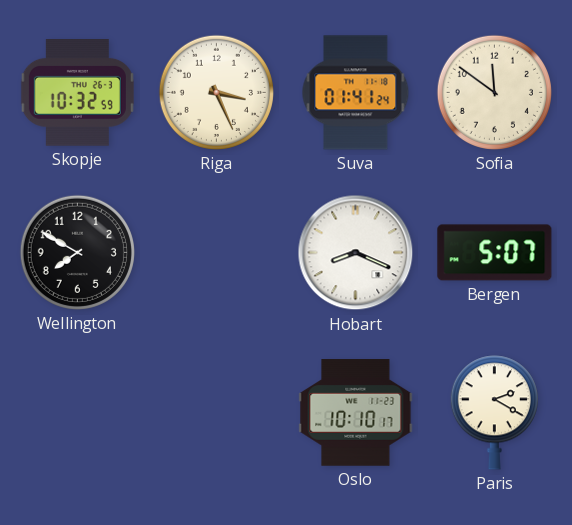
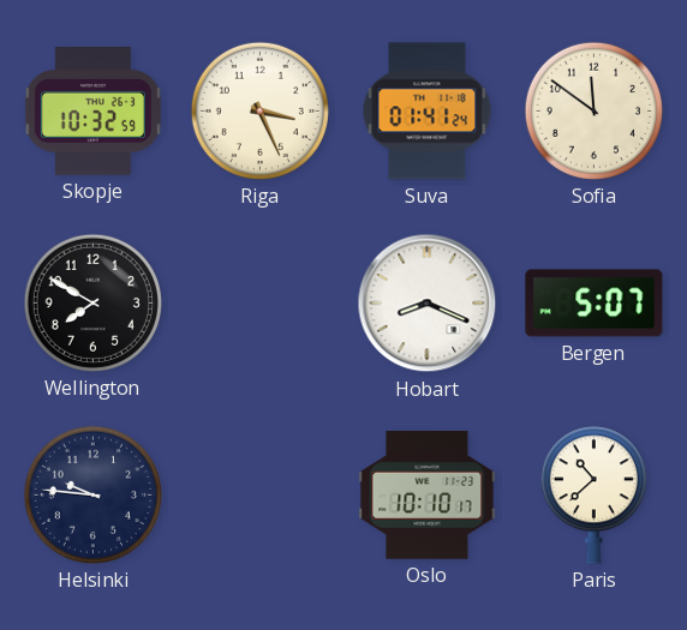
Helsinki: none -> 9:46
Paris: 2:20 -> 10:38
